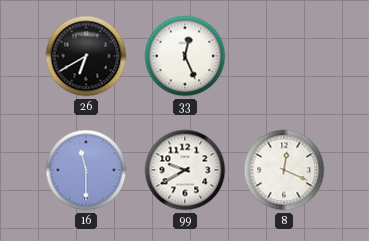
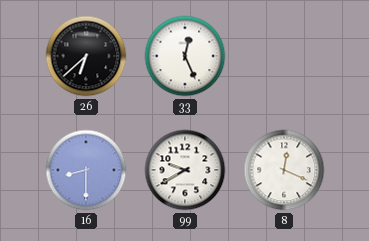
26: 6:40 -> 6:38
16: 11:30 -> 8:30
